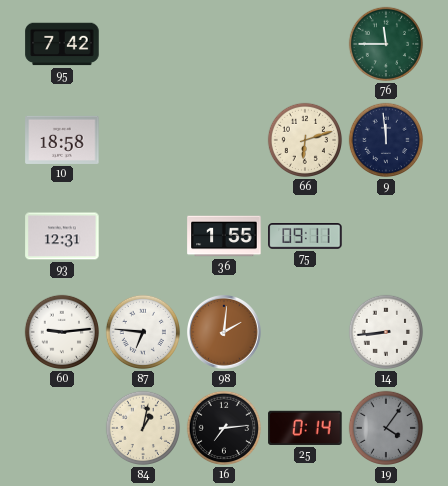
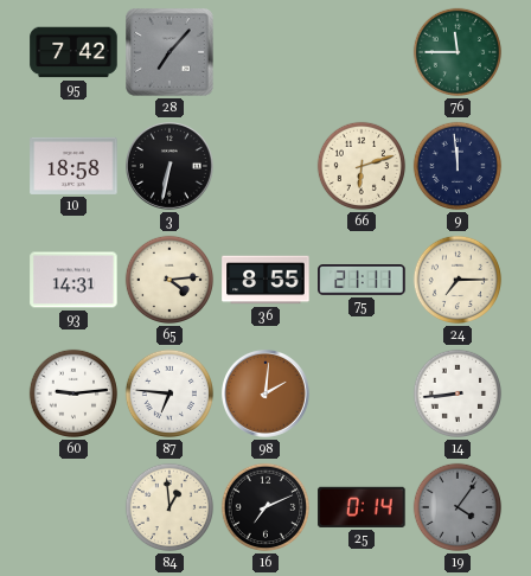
28: none -> 7:07
3: none -> 6:32
93: 12:31 -> 14:31
65: none -> 4:14
36: 1:55 -> 8:55
75: 09:11 -> 21:11
24: none -> 7:15
84: 1:02 -> 12:59
16: 7:14 -> 7:11
